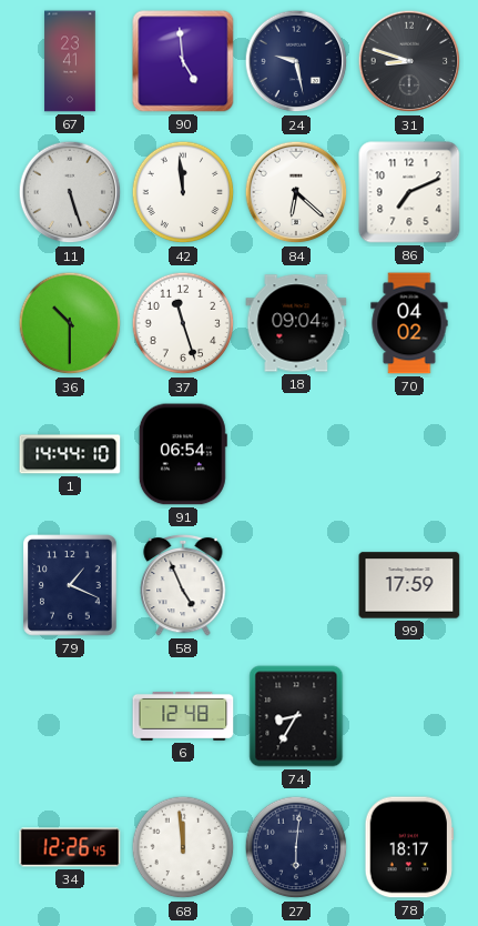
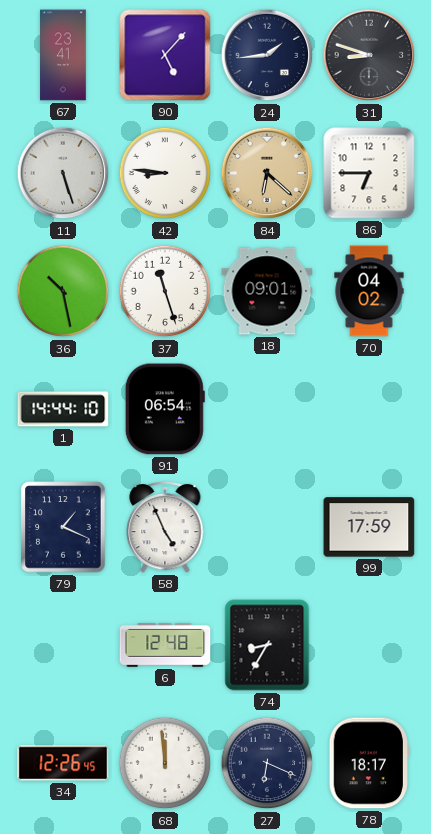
90: 4:59 -> 5:07
24: 9:28 -> 1:44
42: 11:59 -> 8:46
84 dial: white -> champagne
86: 7:11 -> 6:45
36: 10:30 -> 10:28
18: 09:04 -> 09:01
27: 6:01 -> 6:19
